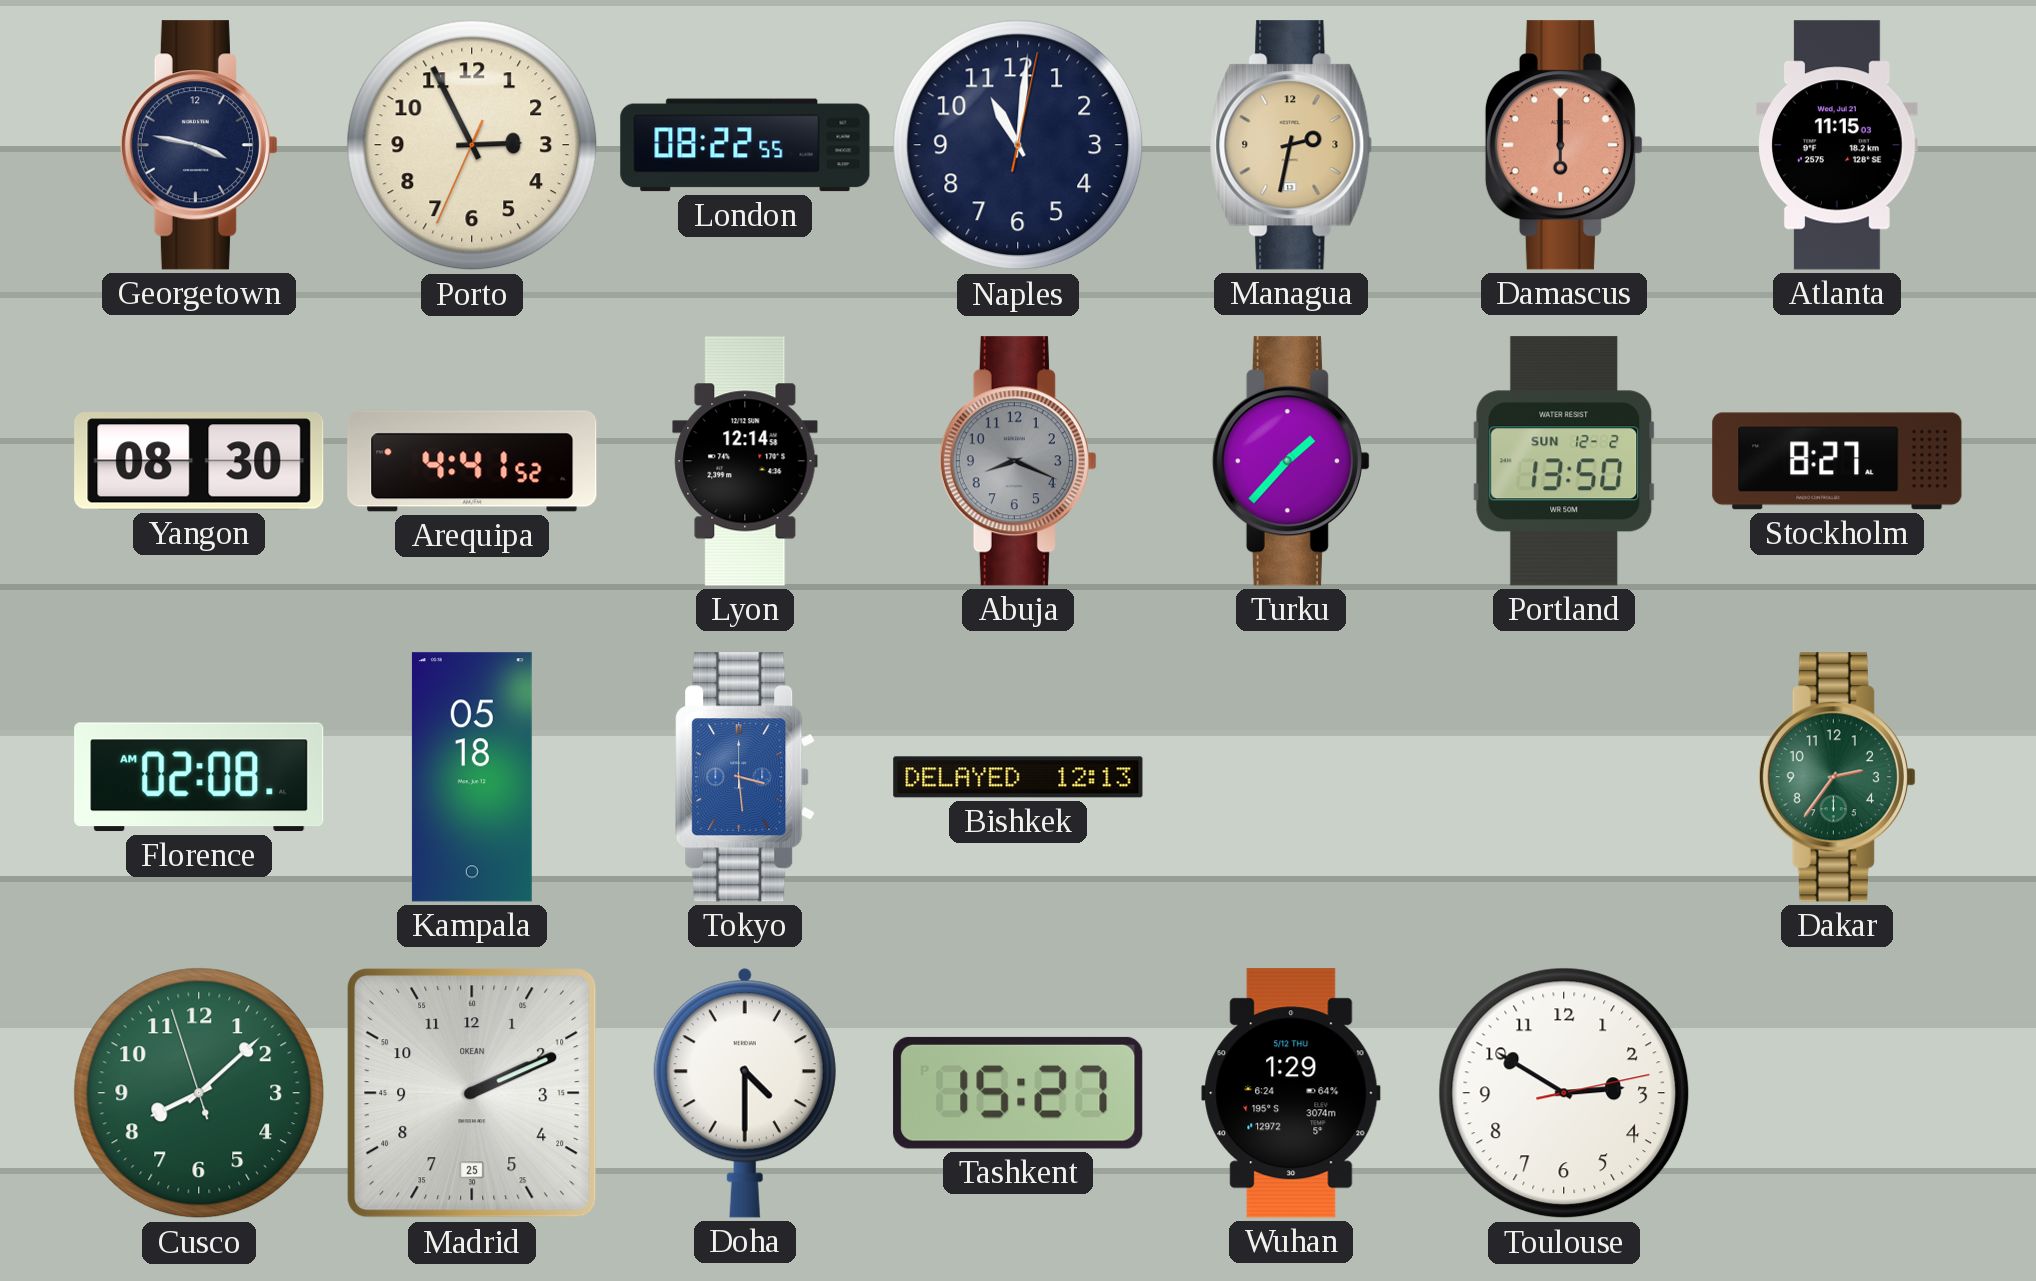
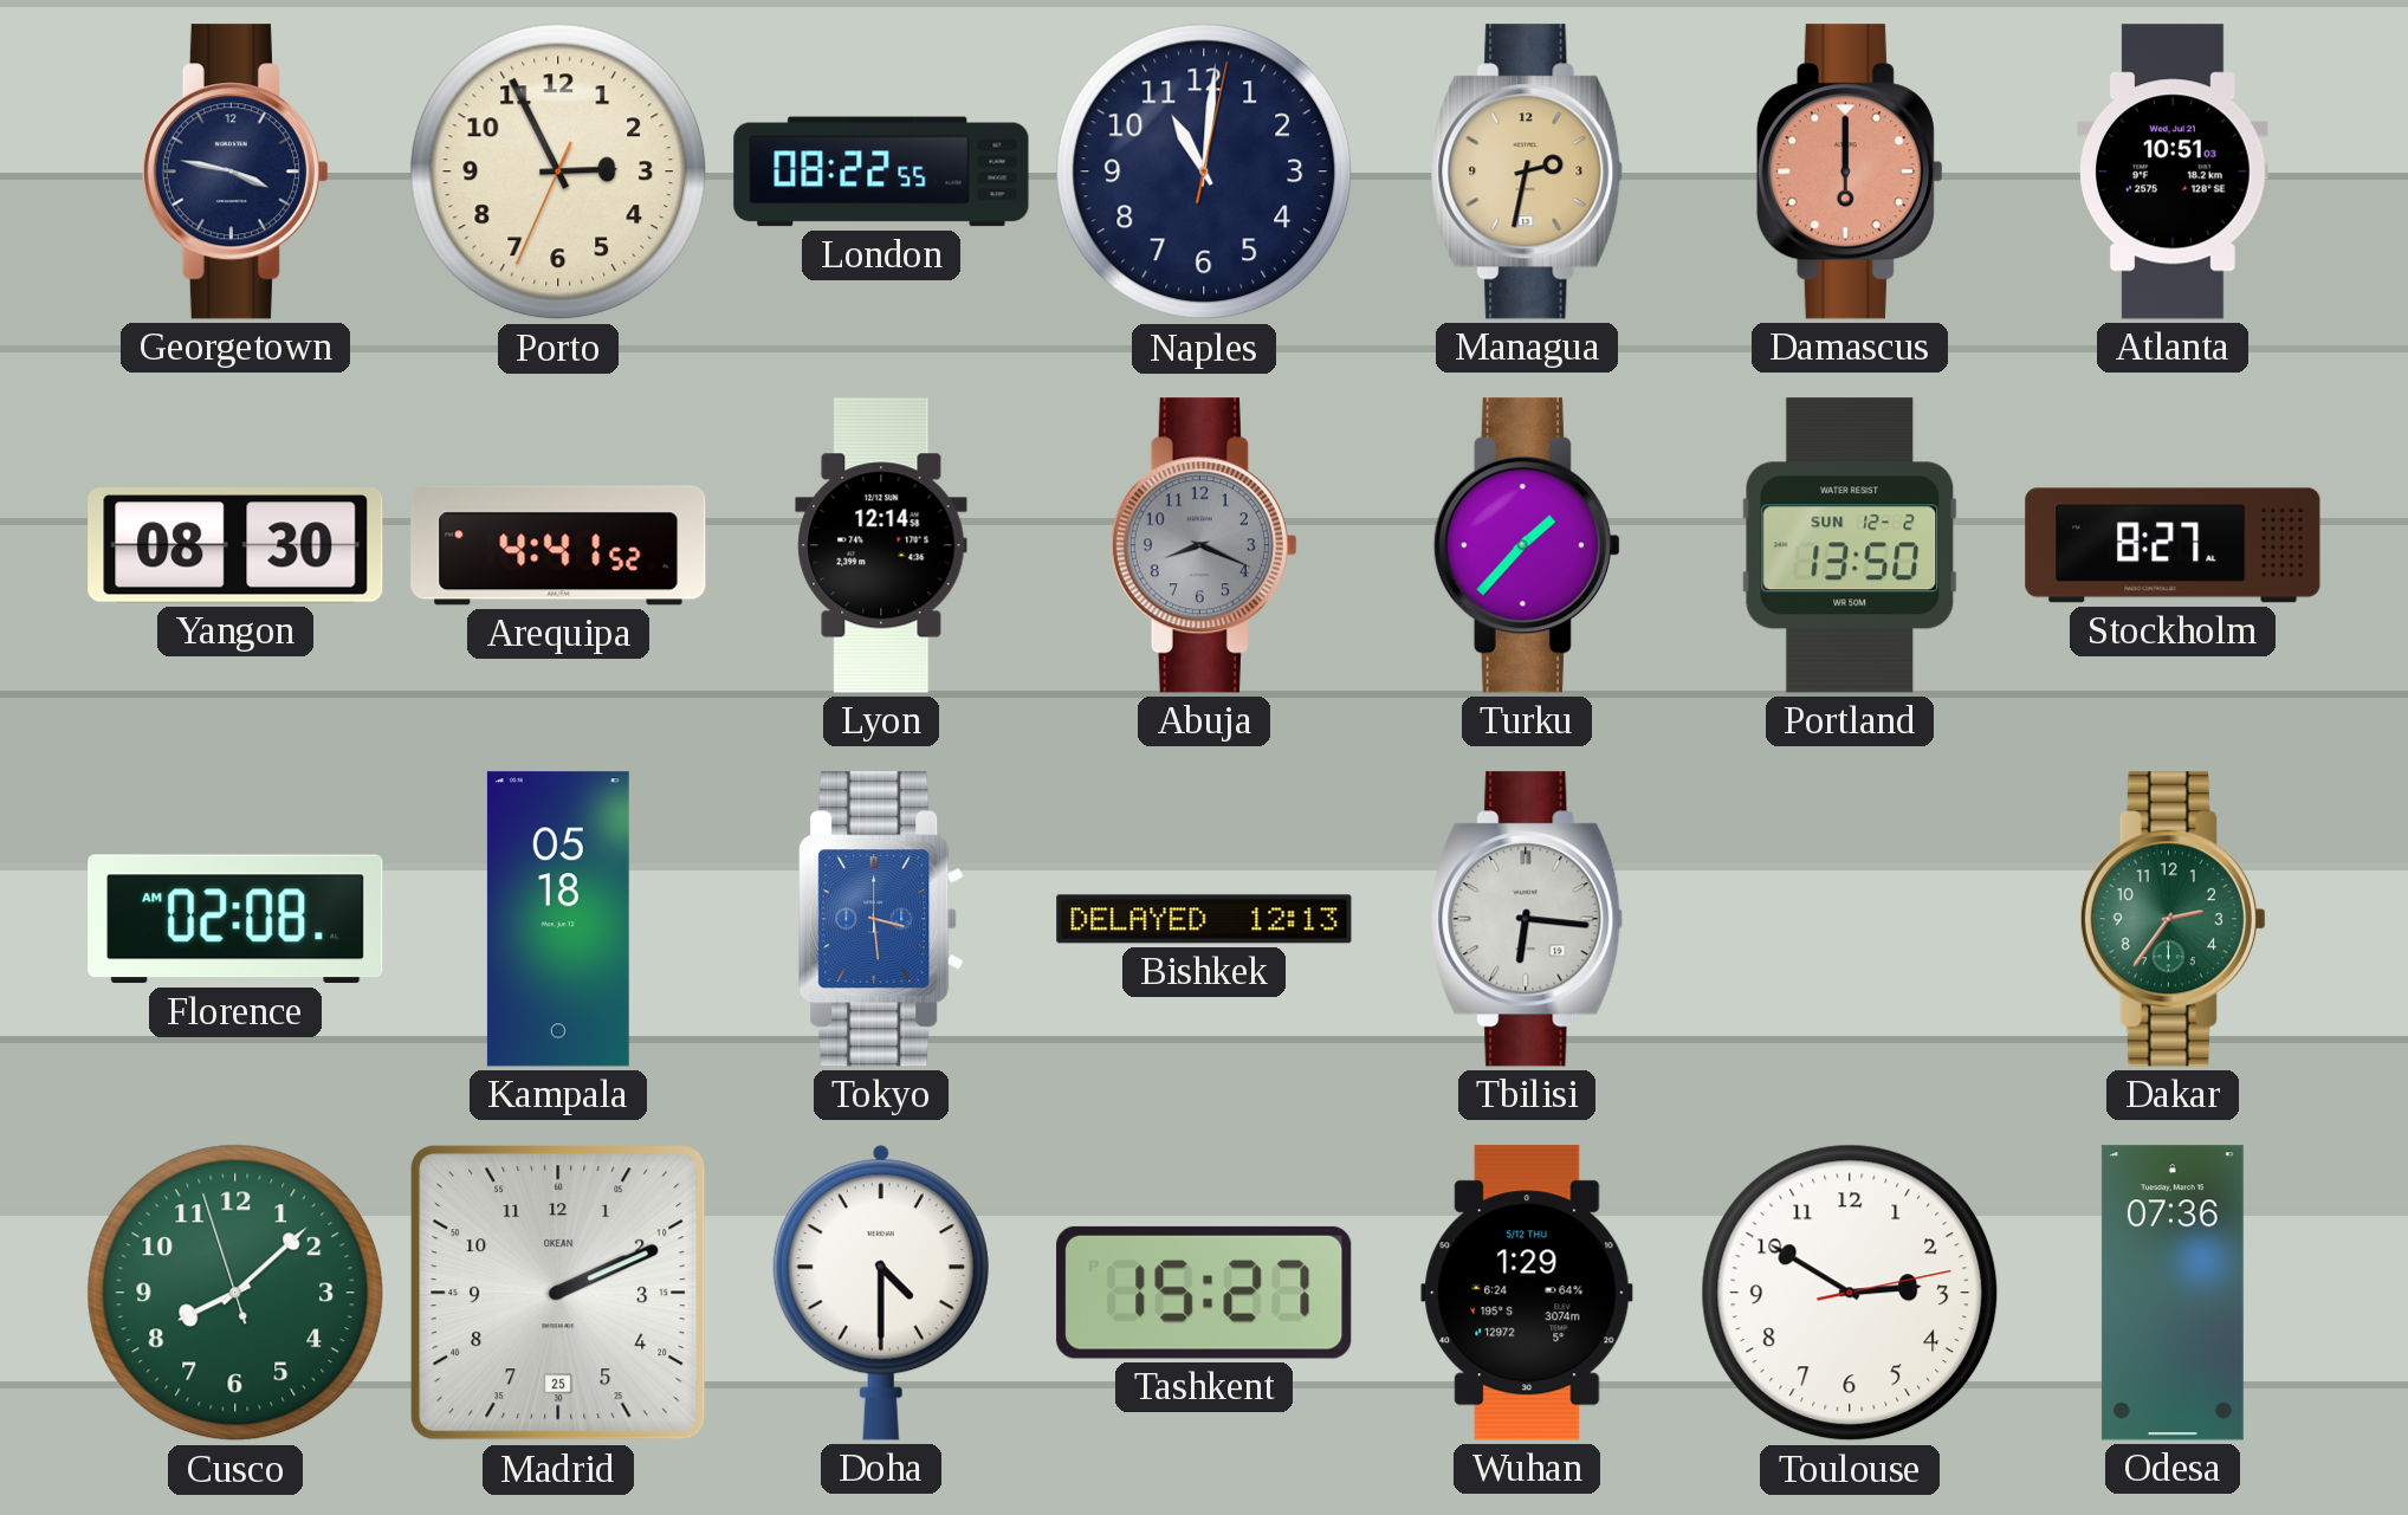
Atlanta: 11:15 -> 10:51
Tbilisi: none -> 6:16
Odesa: none -> 07:36
